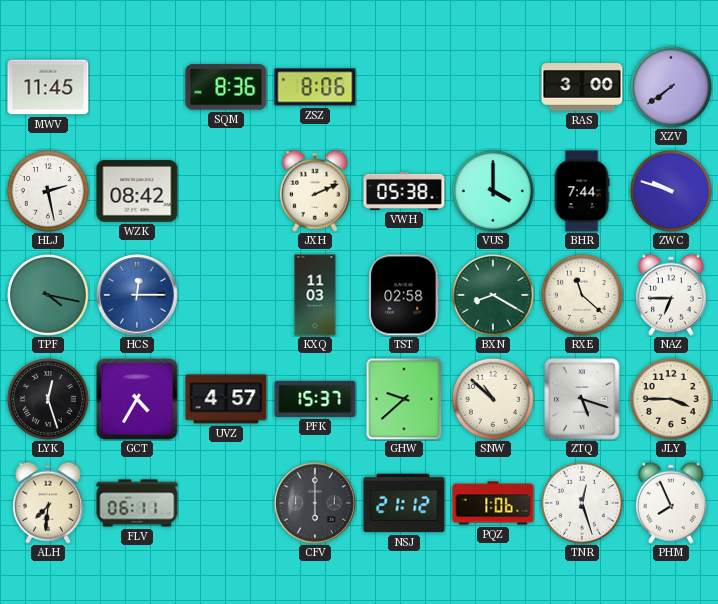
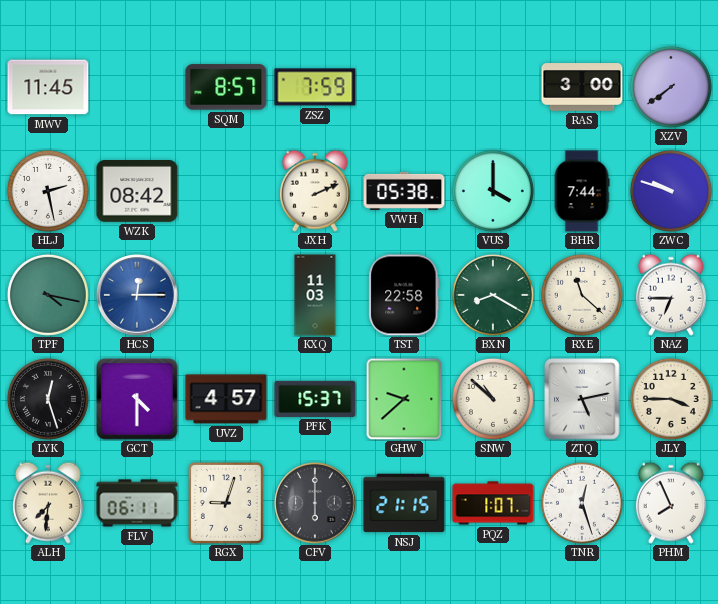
SQM: 8:36 -> 8:57
ZSZ: 8:06 -> 7:59
TST: 02:58 -> 22:58
GCT: 4:35 -> 4:30
ZTQ: 5:18 -> 5:13
RGX: none -> 9:03
NSJ: 21:12 -> 21:15
PQZ: 1:06 -> 1:07
